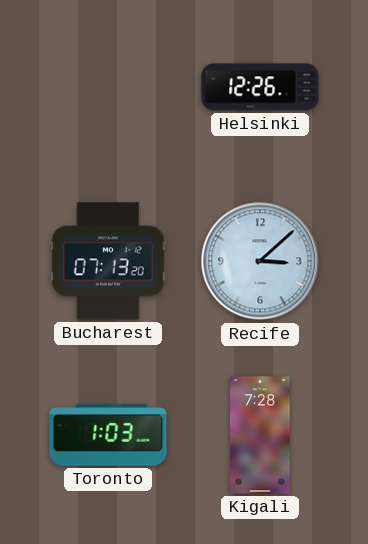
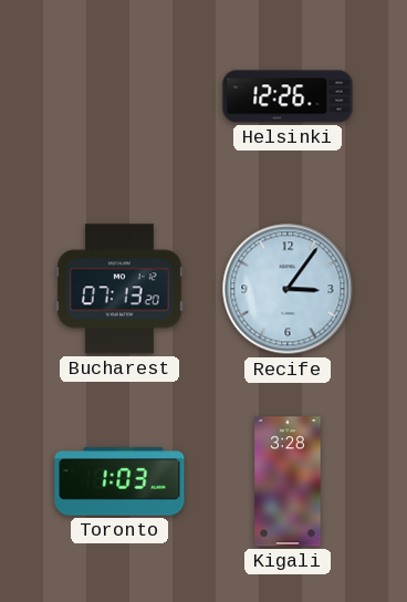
Recife: 3:08 -> 3:06
Kigali: 7:28 -> 3:28
